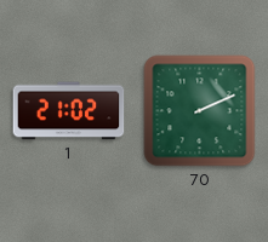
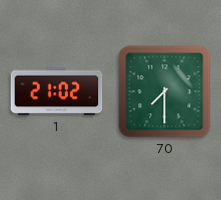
70: 2:11 -> 7:30
